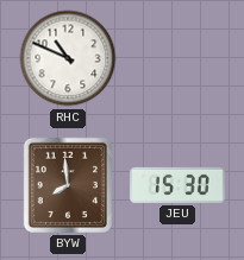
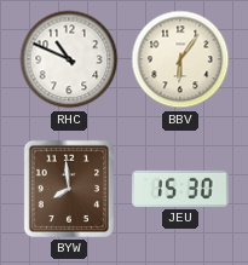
BBV: none -> 6:06
